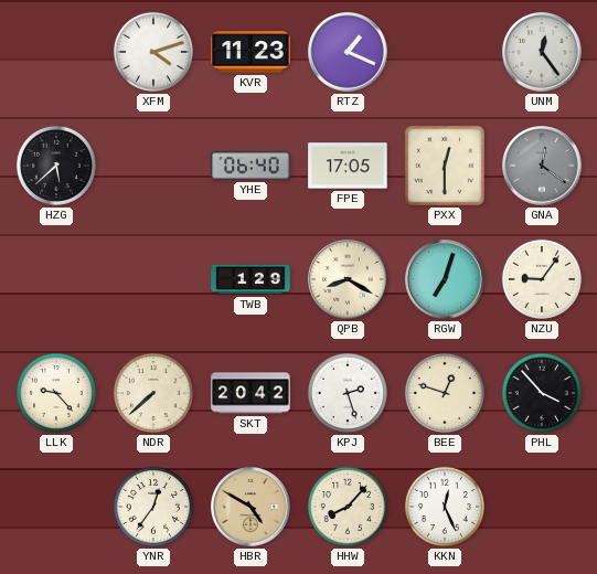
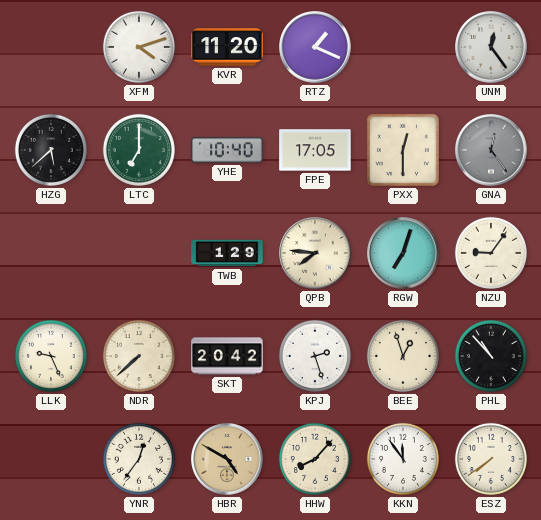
KVR: 11:23 -> 11:20
LTC: none -> 7:00
YHE: 06:40 -> 10:40
GNA: 12:21 -> 12:24
QPB: 8:20 -> 7:46
LLK: 9:23 -> 9:26
BEE: 12:48 -> 12:57
PHL: 3:53 -> 10:53
KKN: 12:26 -> 11:54
ESZ: none -> 7:39
